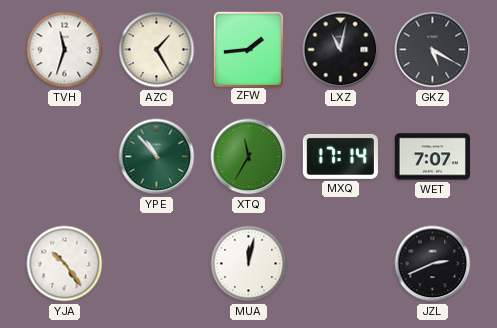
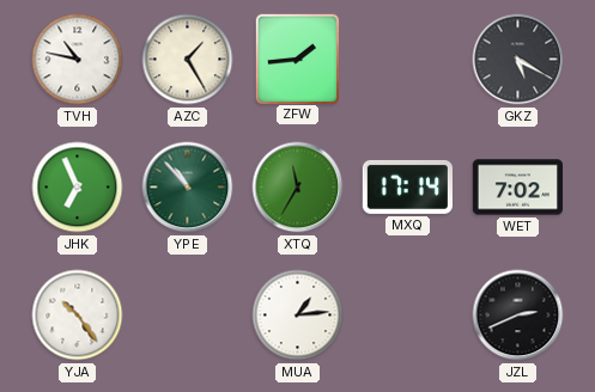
TVH: 11:33 -> 10:47
LXZ: 11:02 -> none
JHK: none -> 6:56
WET: 7:07 -> 7:02
MUA: 12:02 -> 1:14
